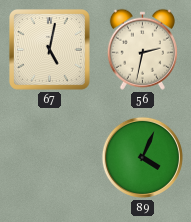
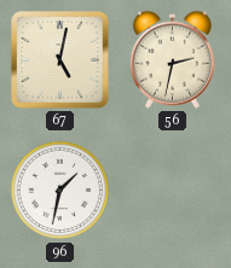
96: none -> 1:32
89: 4:04 -> none
